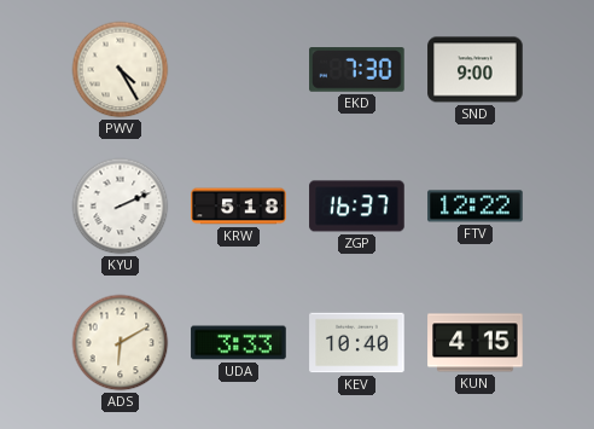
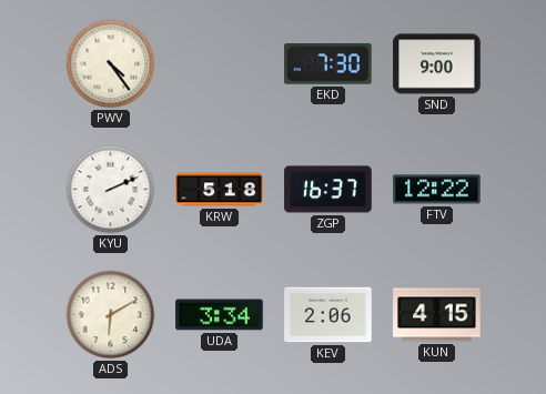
PWV: 4:25 -> 4:24
UDA: 3:33 -> 3:34
KEV: 10:40 -> 2:06
